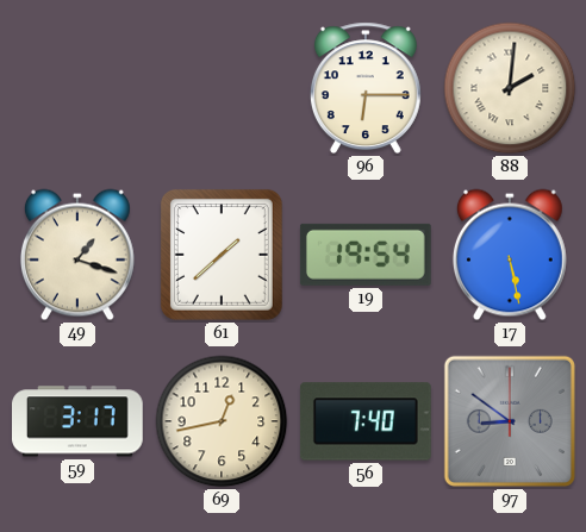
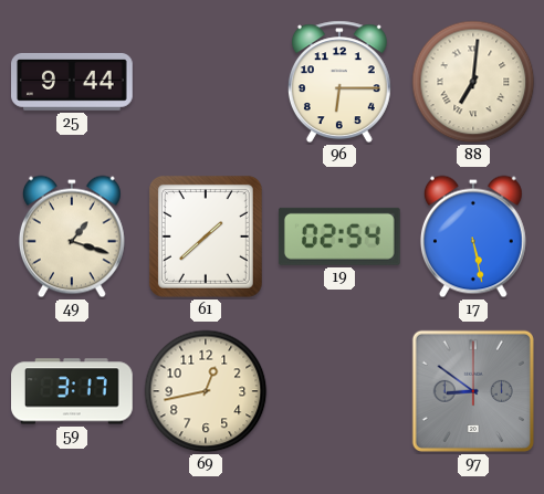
25: none -> 9:44
88: 2:01 -> 7:01
19: 19:54 -> 02:54
56: 7:40 -> none
